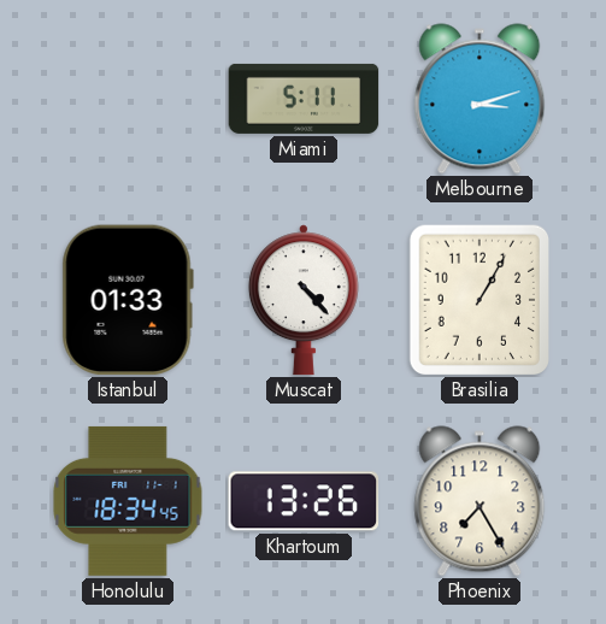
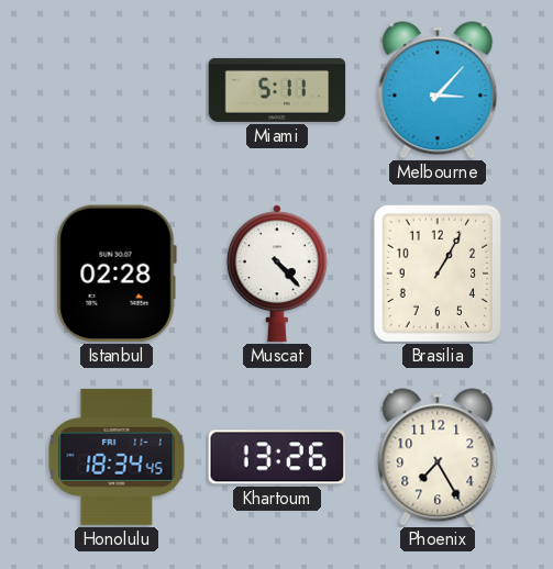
Melbourne: 3:12 -> 3:07
Istanbul: 01:33 -> 02:28
